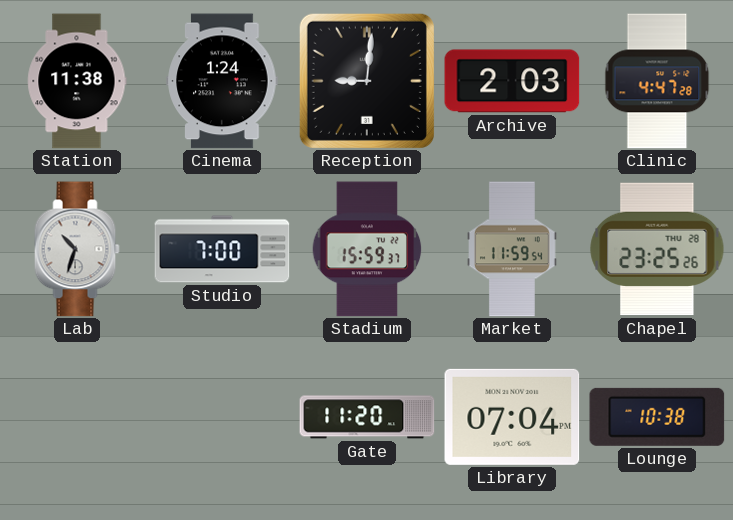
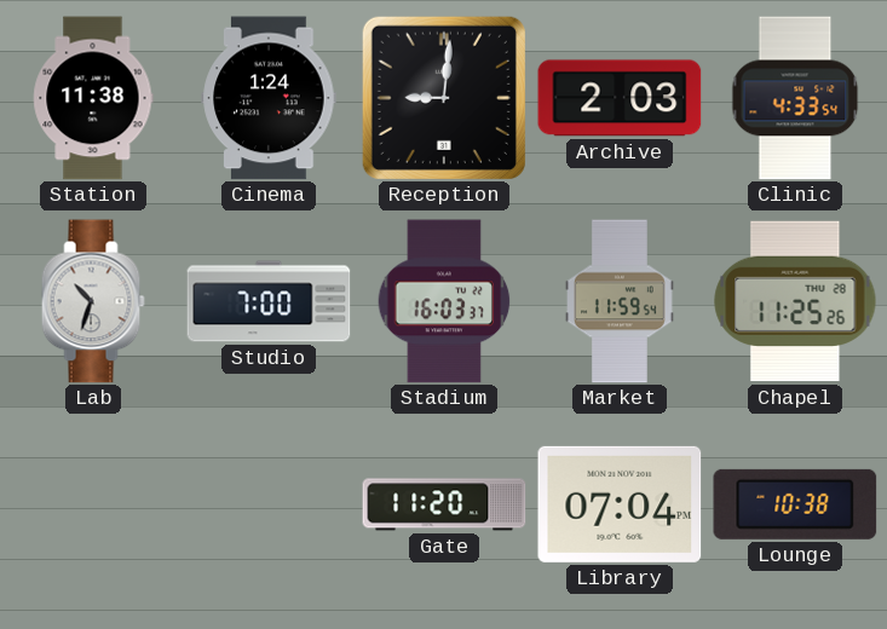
Clinic: 4:47 -> 4:33
Stadium: 15:59 -> 16:03
Chapel: 23:25 -> 11:25
